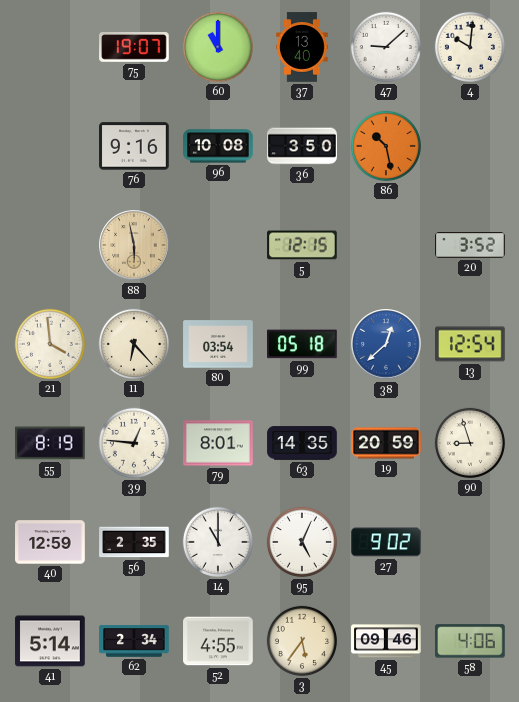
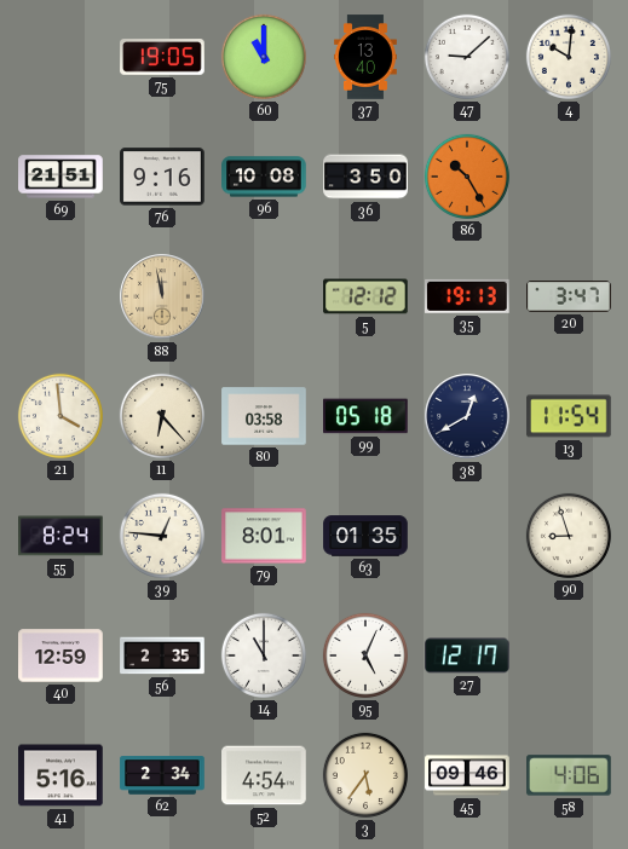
75: 19:07 -> 19:05
69: none -> 21:51
86: 10:28 -> 10:25
88: 5:58 -> 11:58
5: 12:15 -> 12:12
35: none -> 19:13
20: 3:52 -> 3:47
80: 03:54 -> 03:58
38: 12:38 -> 12:40
38 dial: blue -> navy
13: 12:54 -> 11:54
55: 8:19 -> 8:24
63: 14:35 -> 01:35
19: 20:59 -> none
27: 9:02 -> 12:17
41: 5:14 -> 5:16
52: 4:55 -> 4:54
